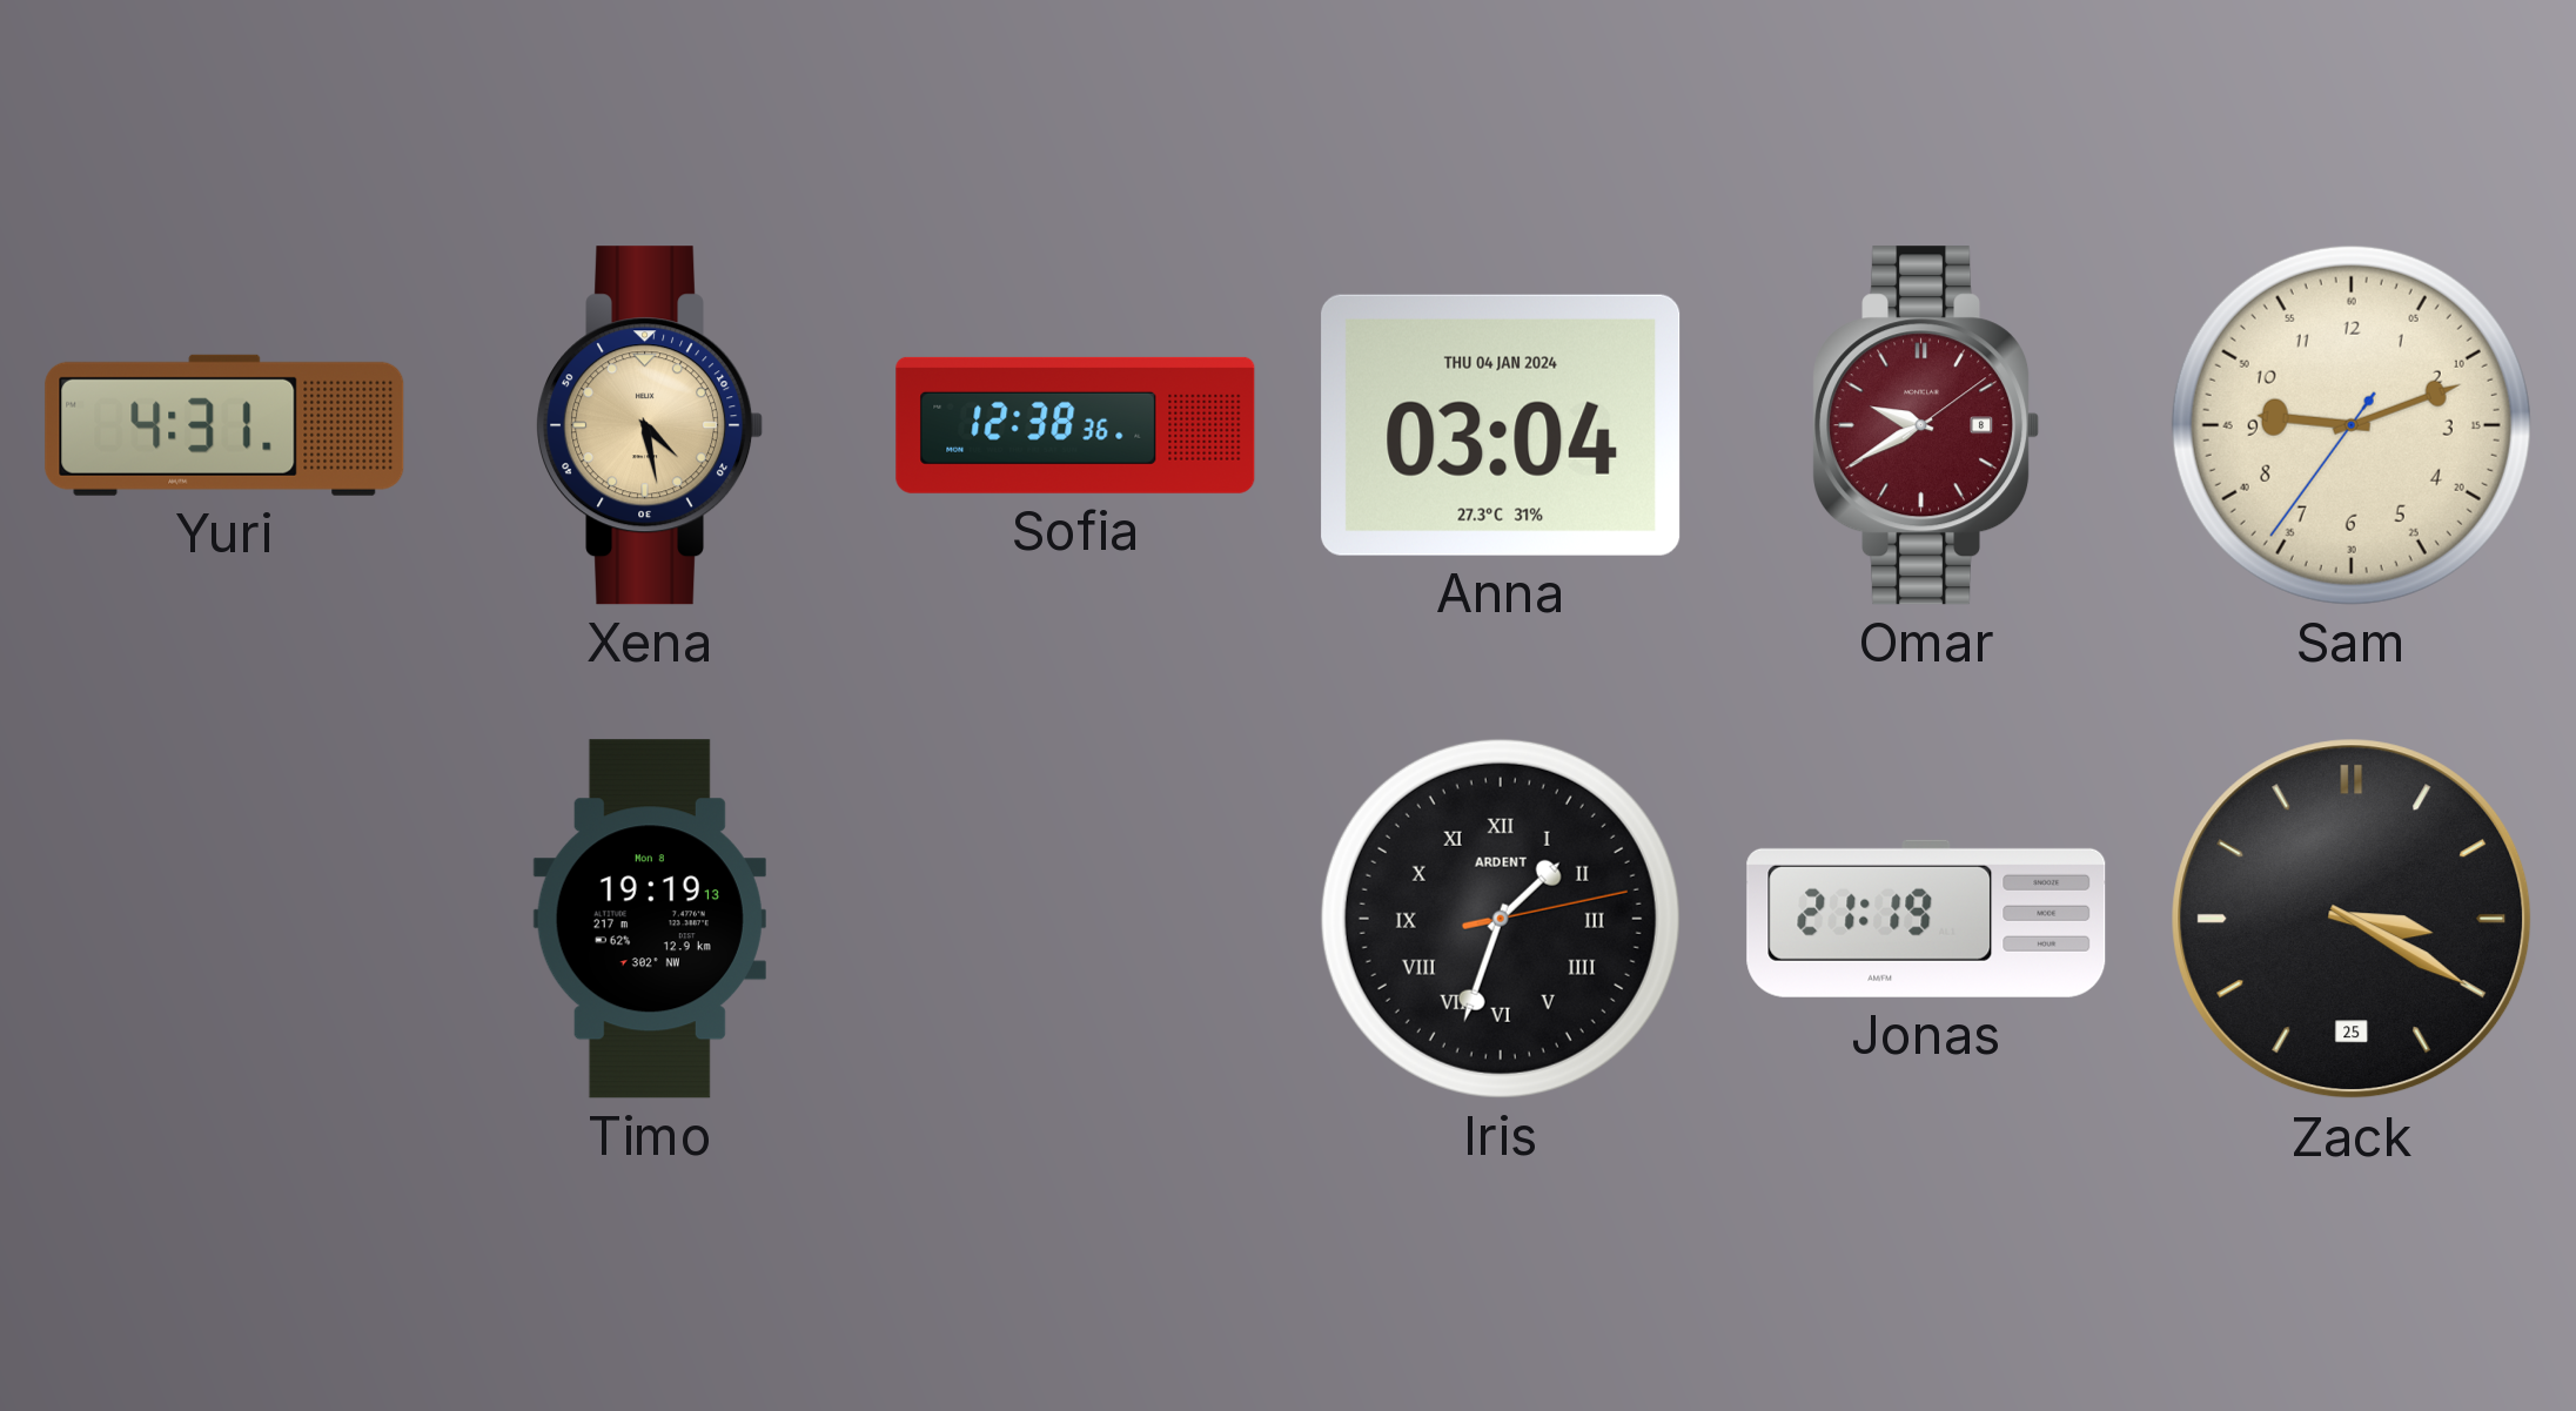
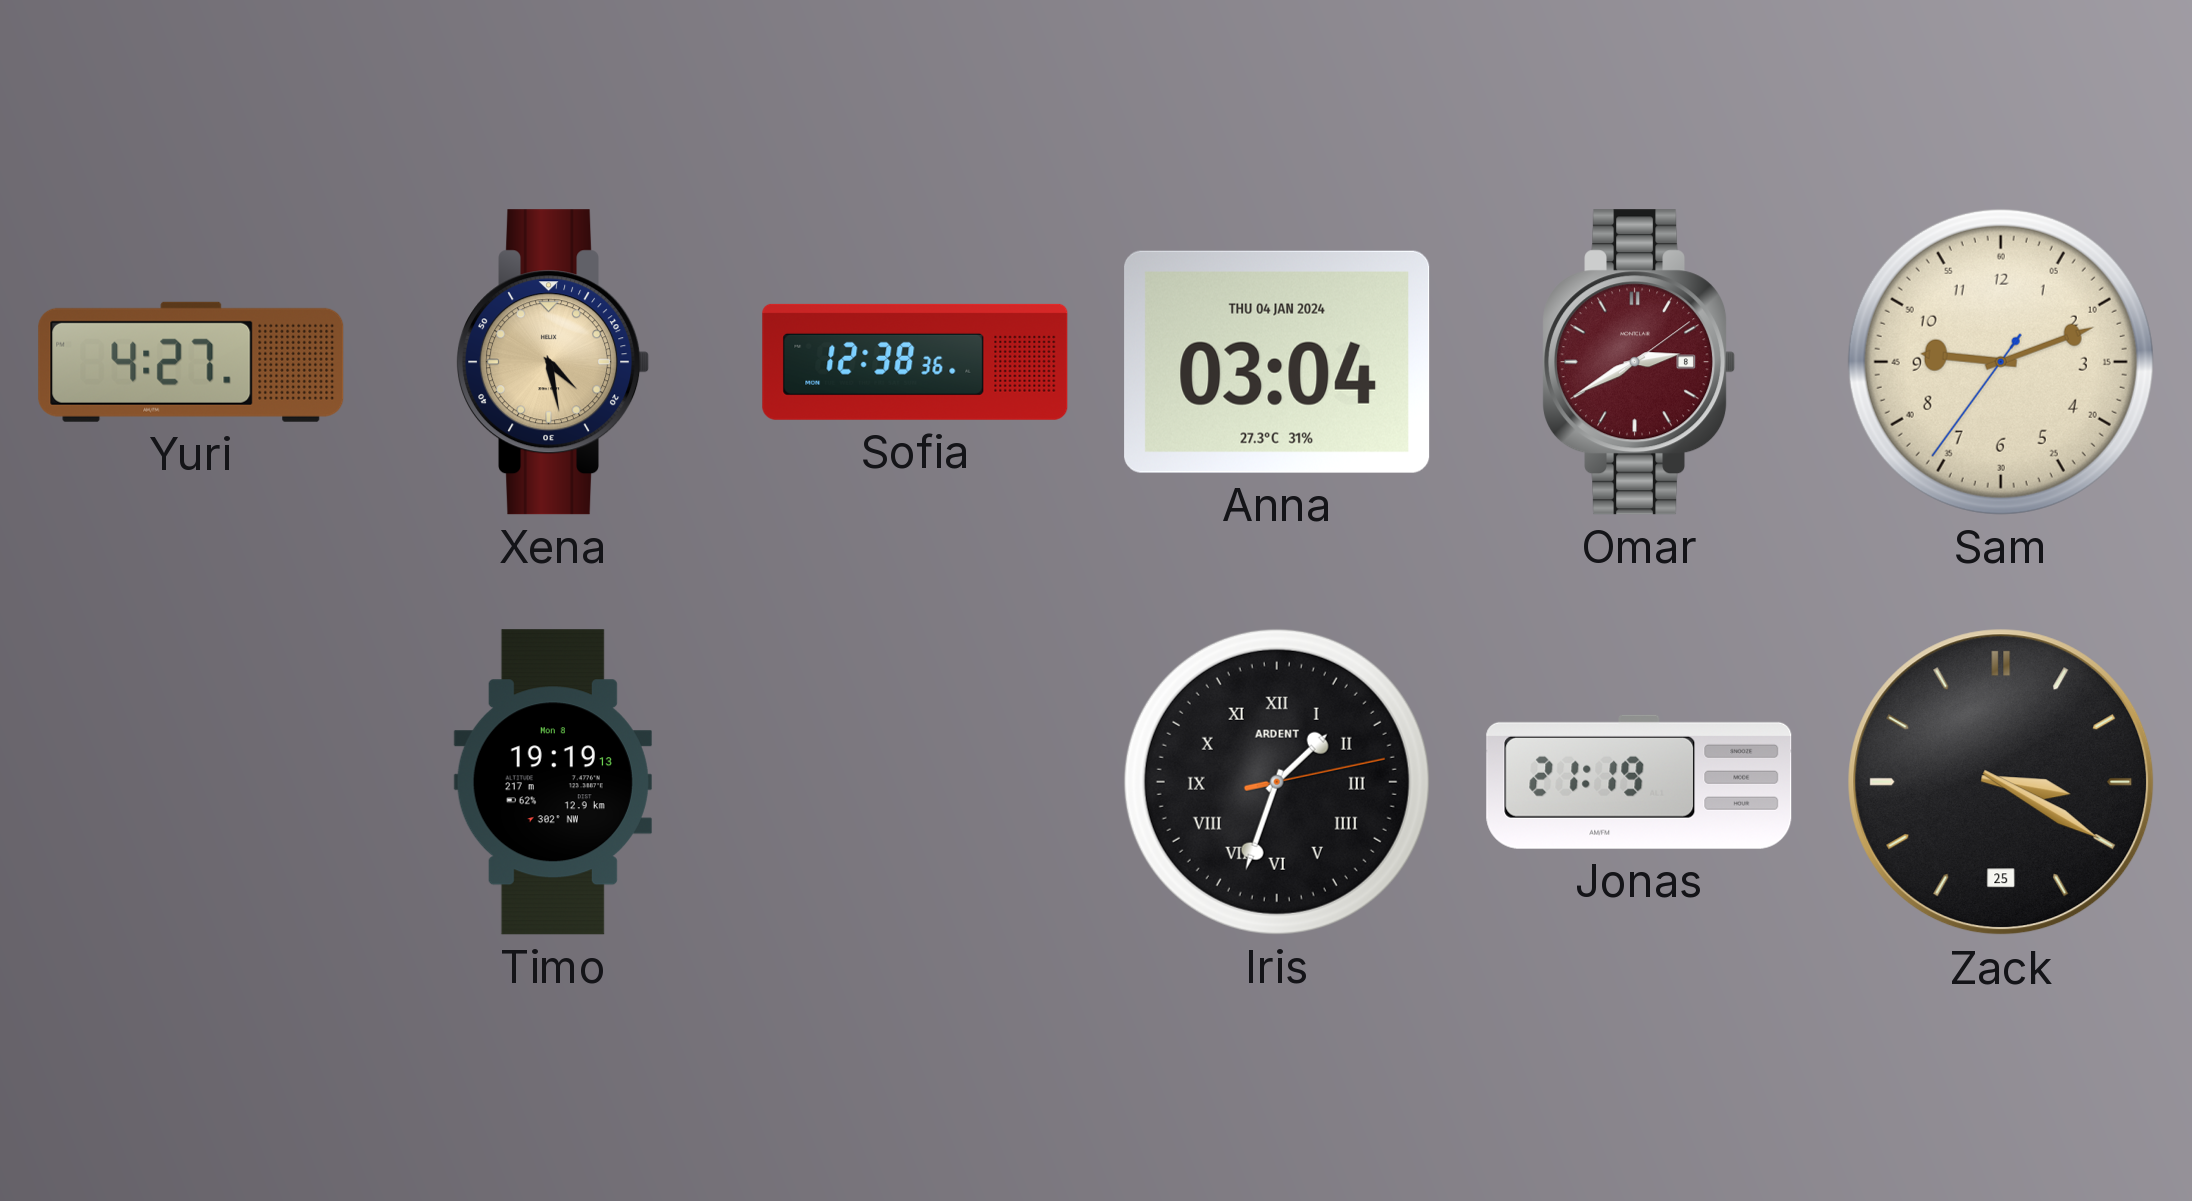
Yuri: 4:31 -> 4:27
Omar: 9:40 -> 2:40
